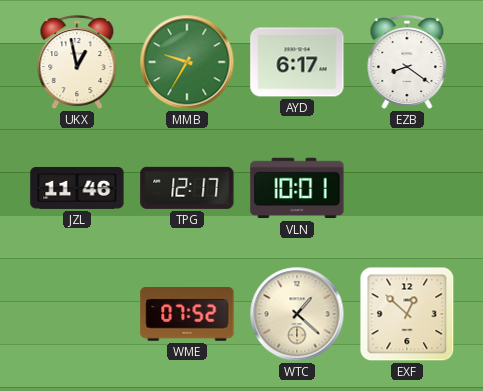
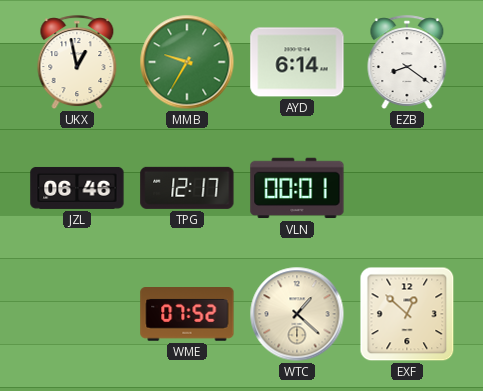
AYD: 6:17 -> 6:14
JZL: 11:46 -> 06:46
VLN: 10:01 -> 00:01
